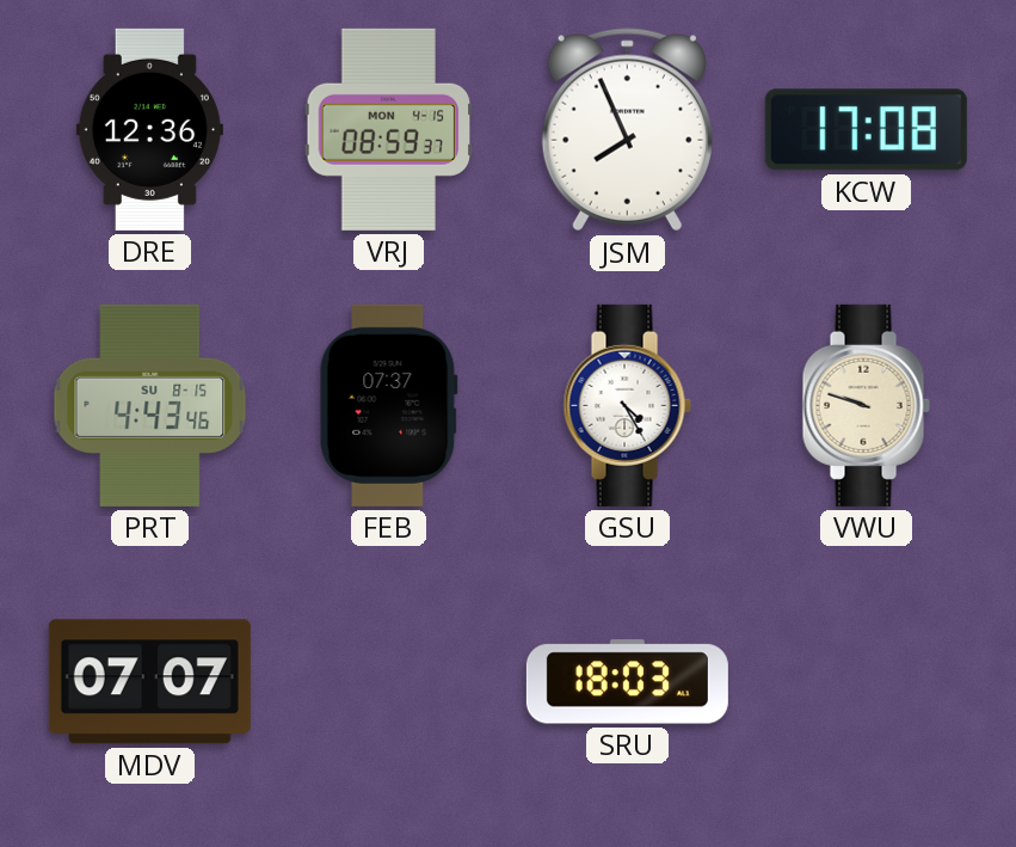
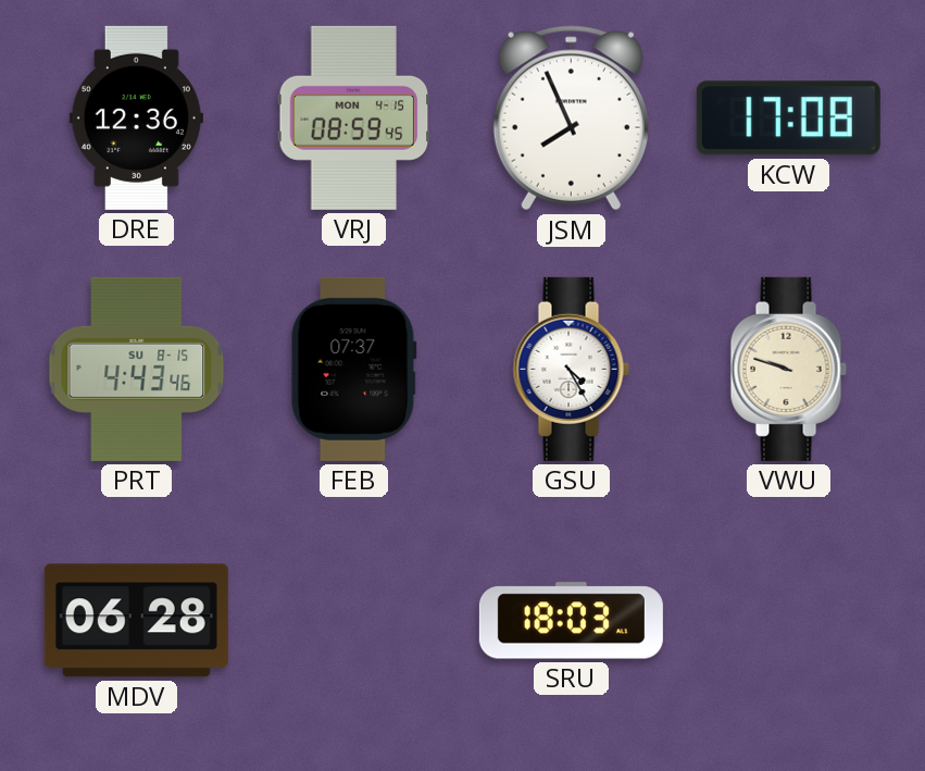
VRJ: 08:59:37 -> 08:59:45
MDV: 07:07 -> 06:28
